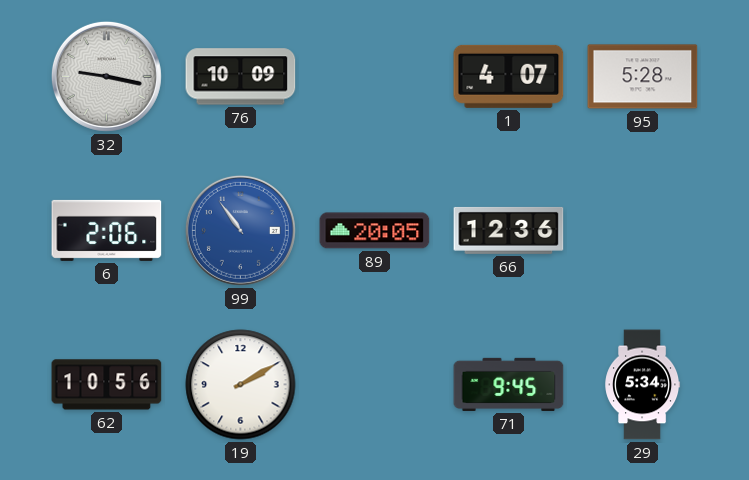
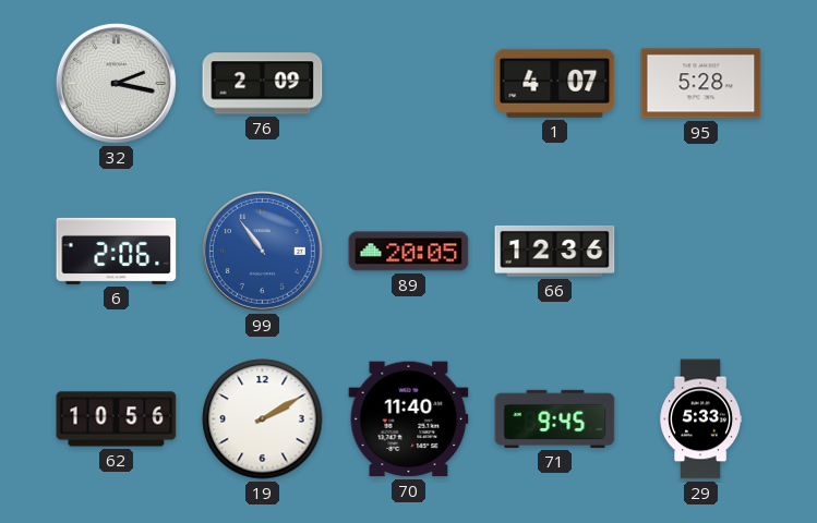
32: 9:17 -> 2:17
76: 10:09 -> 2:09
70: none -> 11:40
29: 5:34 -> 5:33
